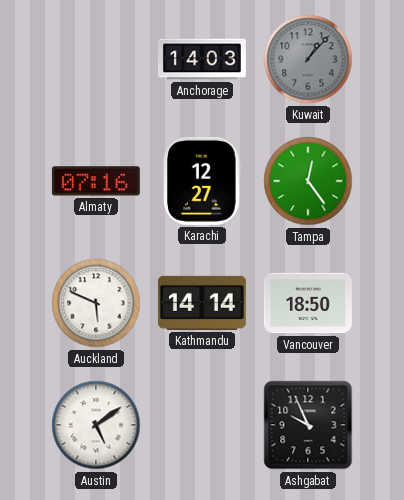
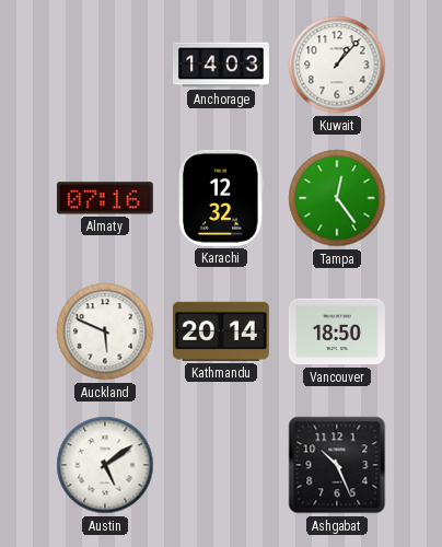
Kuwait dial: grey -> white
Karachi: 12:27 -> 12:32
Kathmandu: 14:14 -> 20:14
Ashgabat: 9:56 -> 10:26
